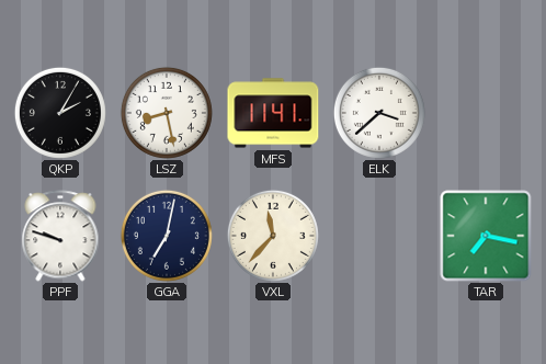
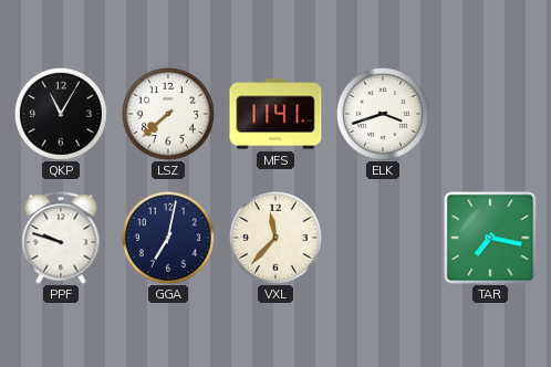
QKP: 2:05 -> 11:05
LSZ: 8:28 -> 7:38
ELK: 3:38 -> 3:42
